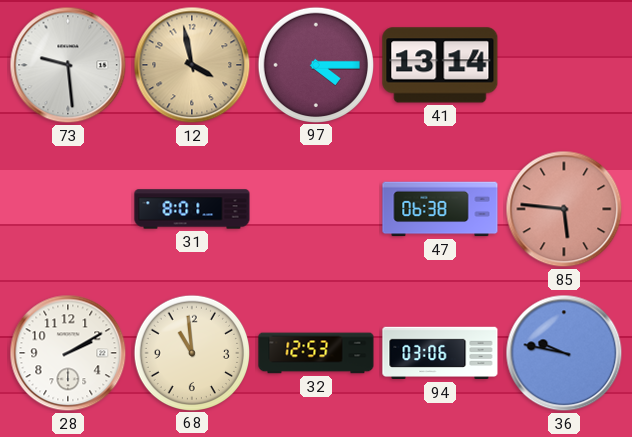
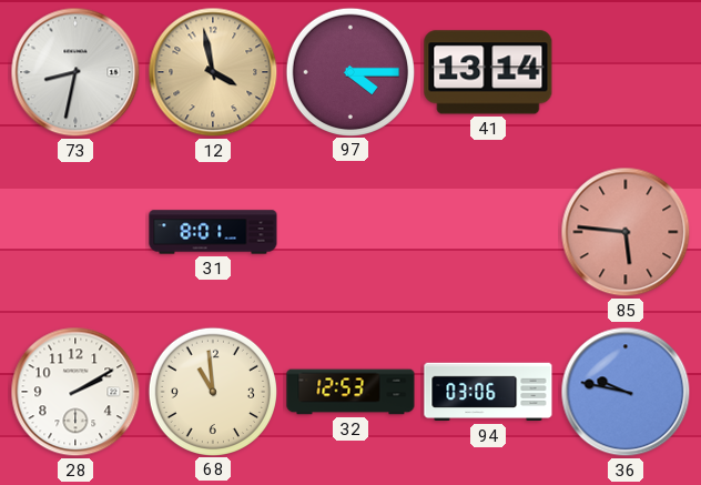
73: 9:29 -> 8:32
47: 06:38 -> none
